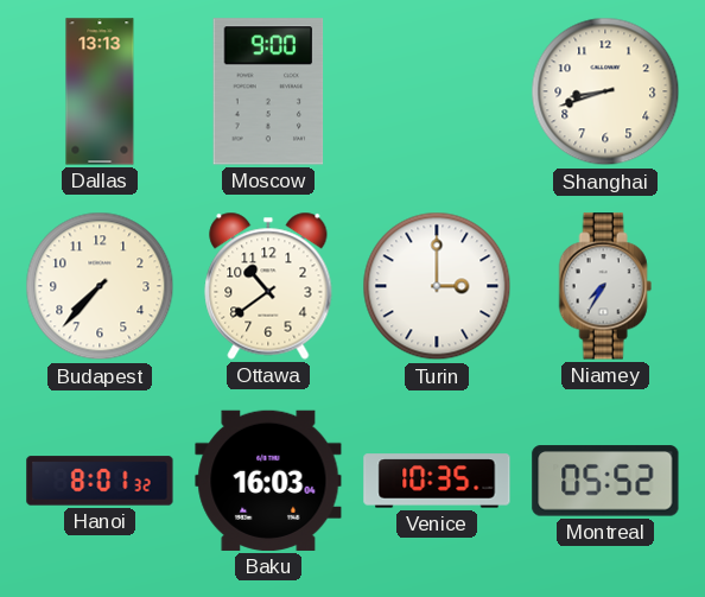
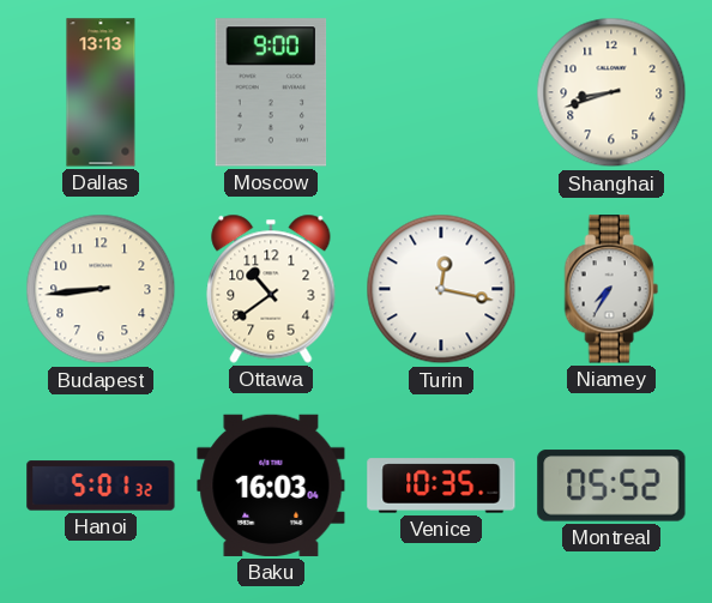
Budapest: 7:37 -> 8:44
Turin: 3:00 -> 12:17
Hanoi: 8:01 -> 5:01
